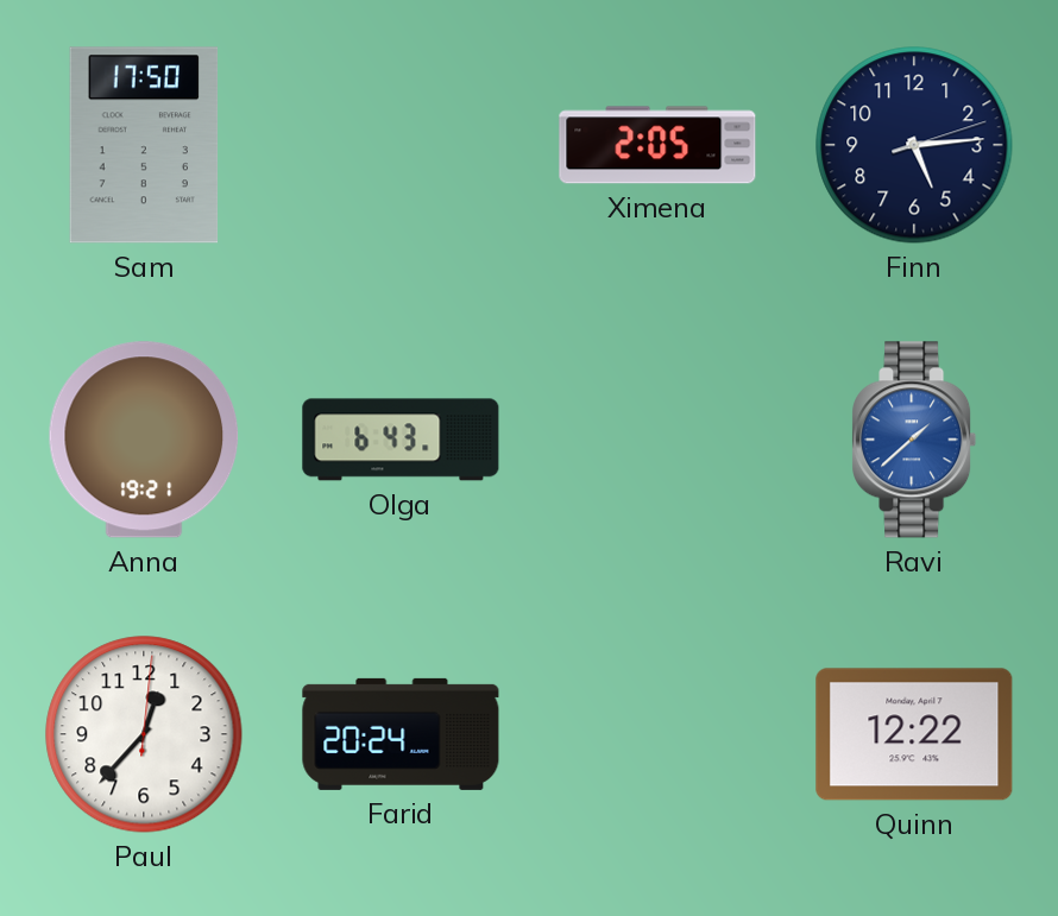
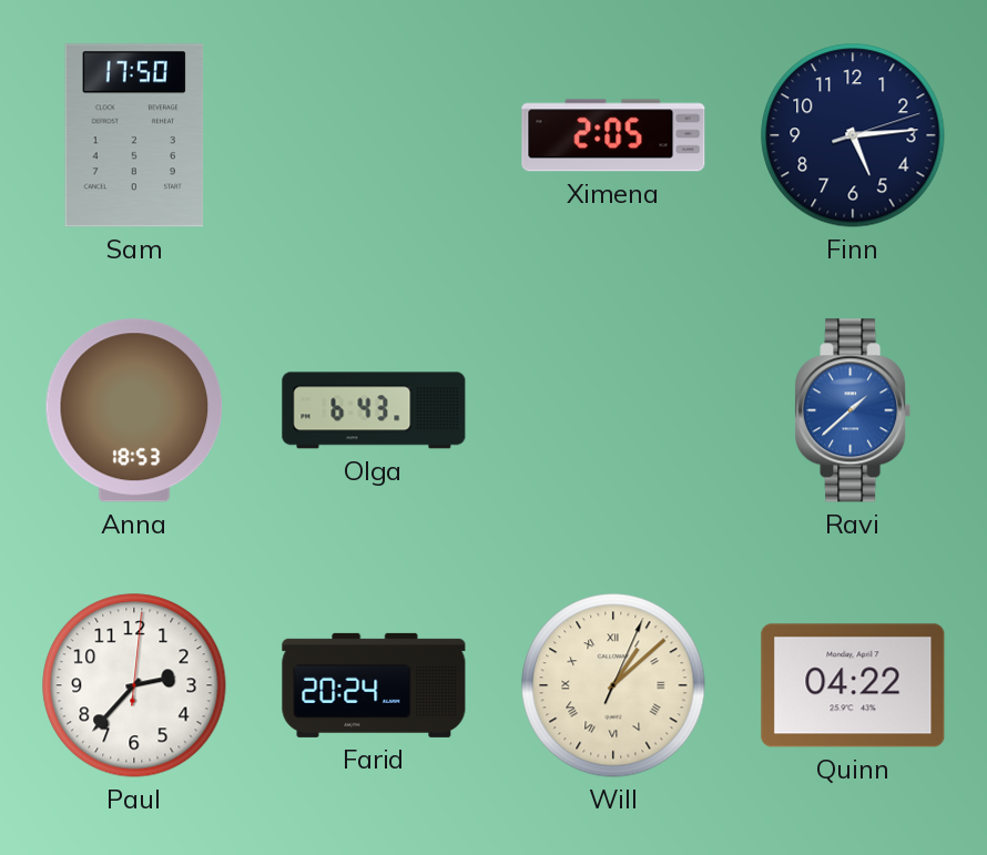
Anna: 19:21 -> 18:53
Paul: 12:37 -> 2:37
Will: none -> 1:08
Quinn: 12:22 -> 04:22
